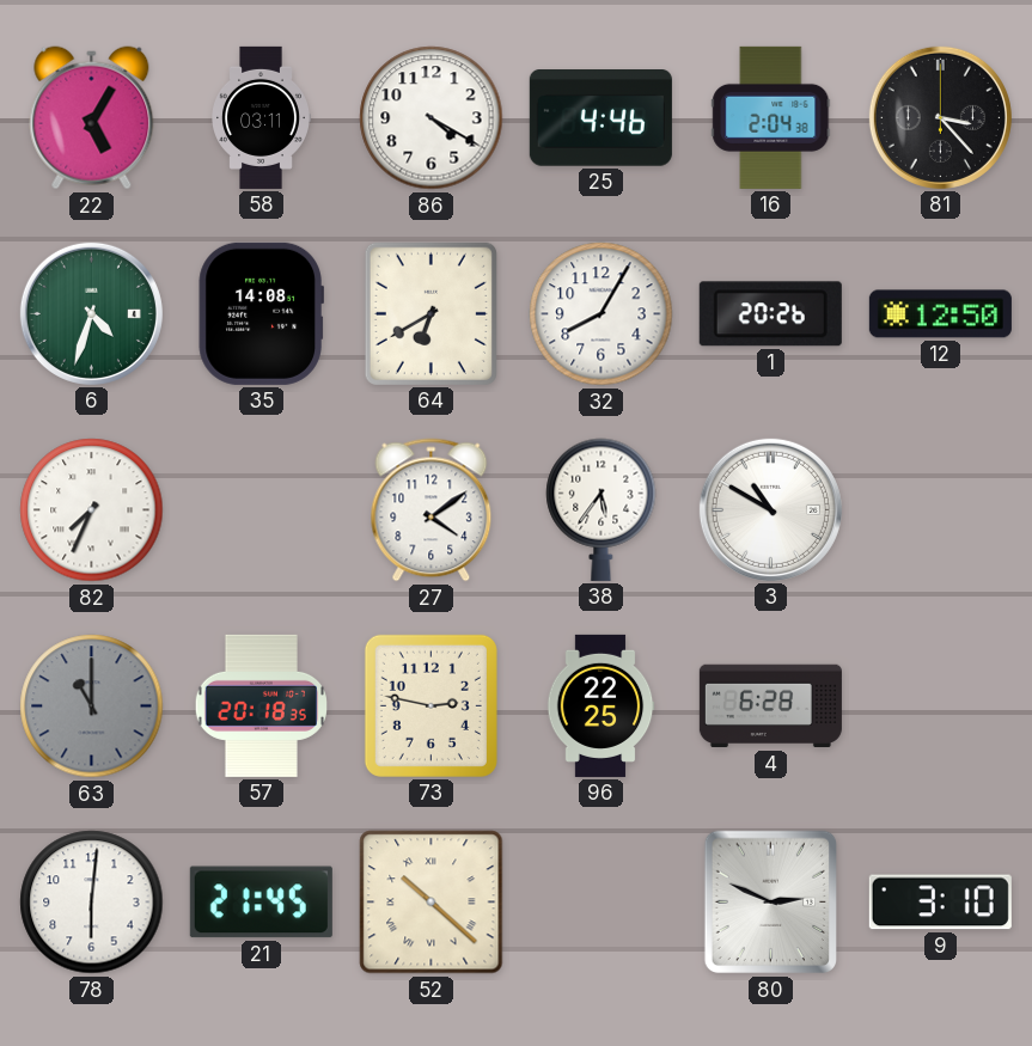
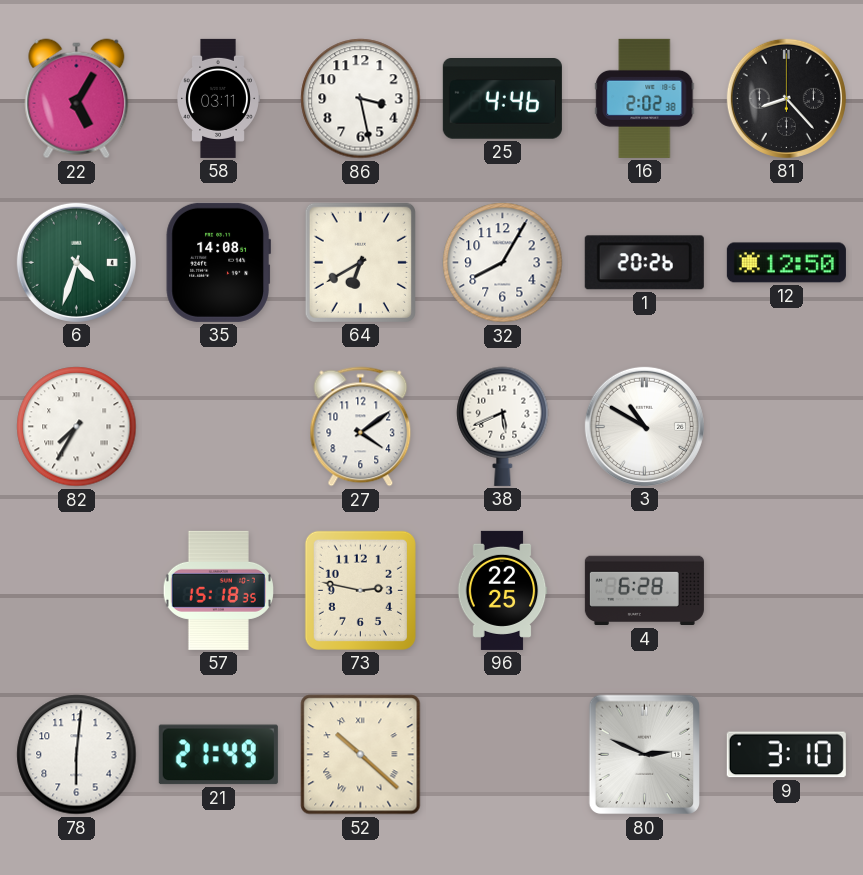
86: 4:20 -> 3:28
16: 2:04 -> 2:02
81: 3:23 -> 8:23
82: 7:34 -> 7:35
38: 5:36 -> 5:41
63: 11:00 -> none
57: 20:18 -> 15:18
21: 21:45 -> 21:49
